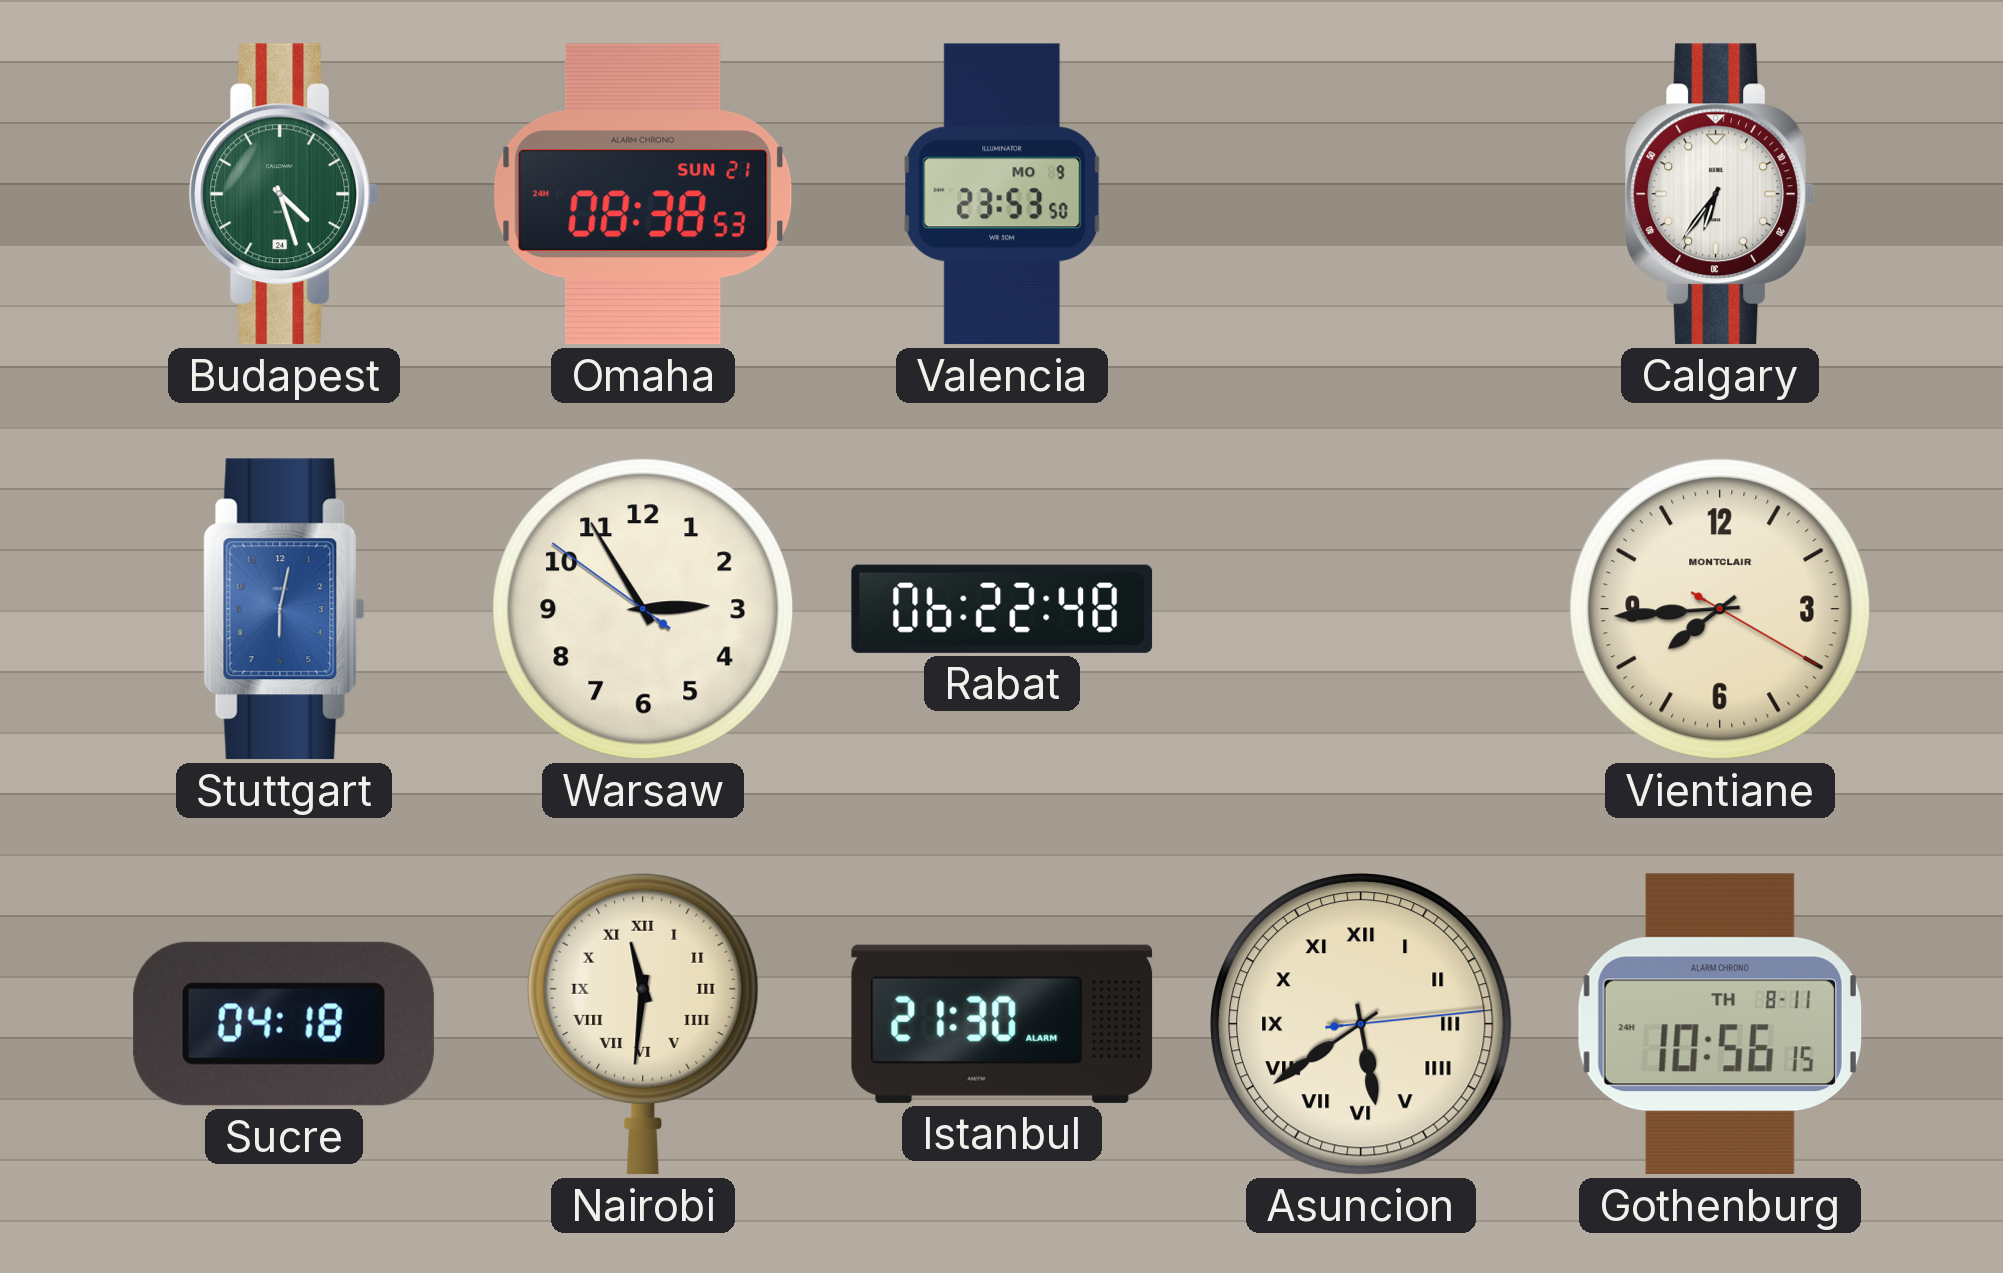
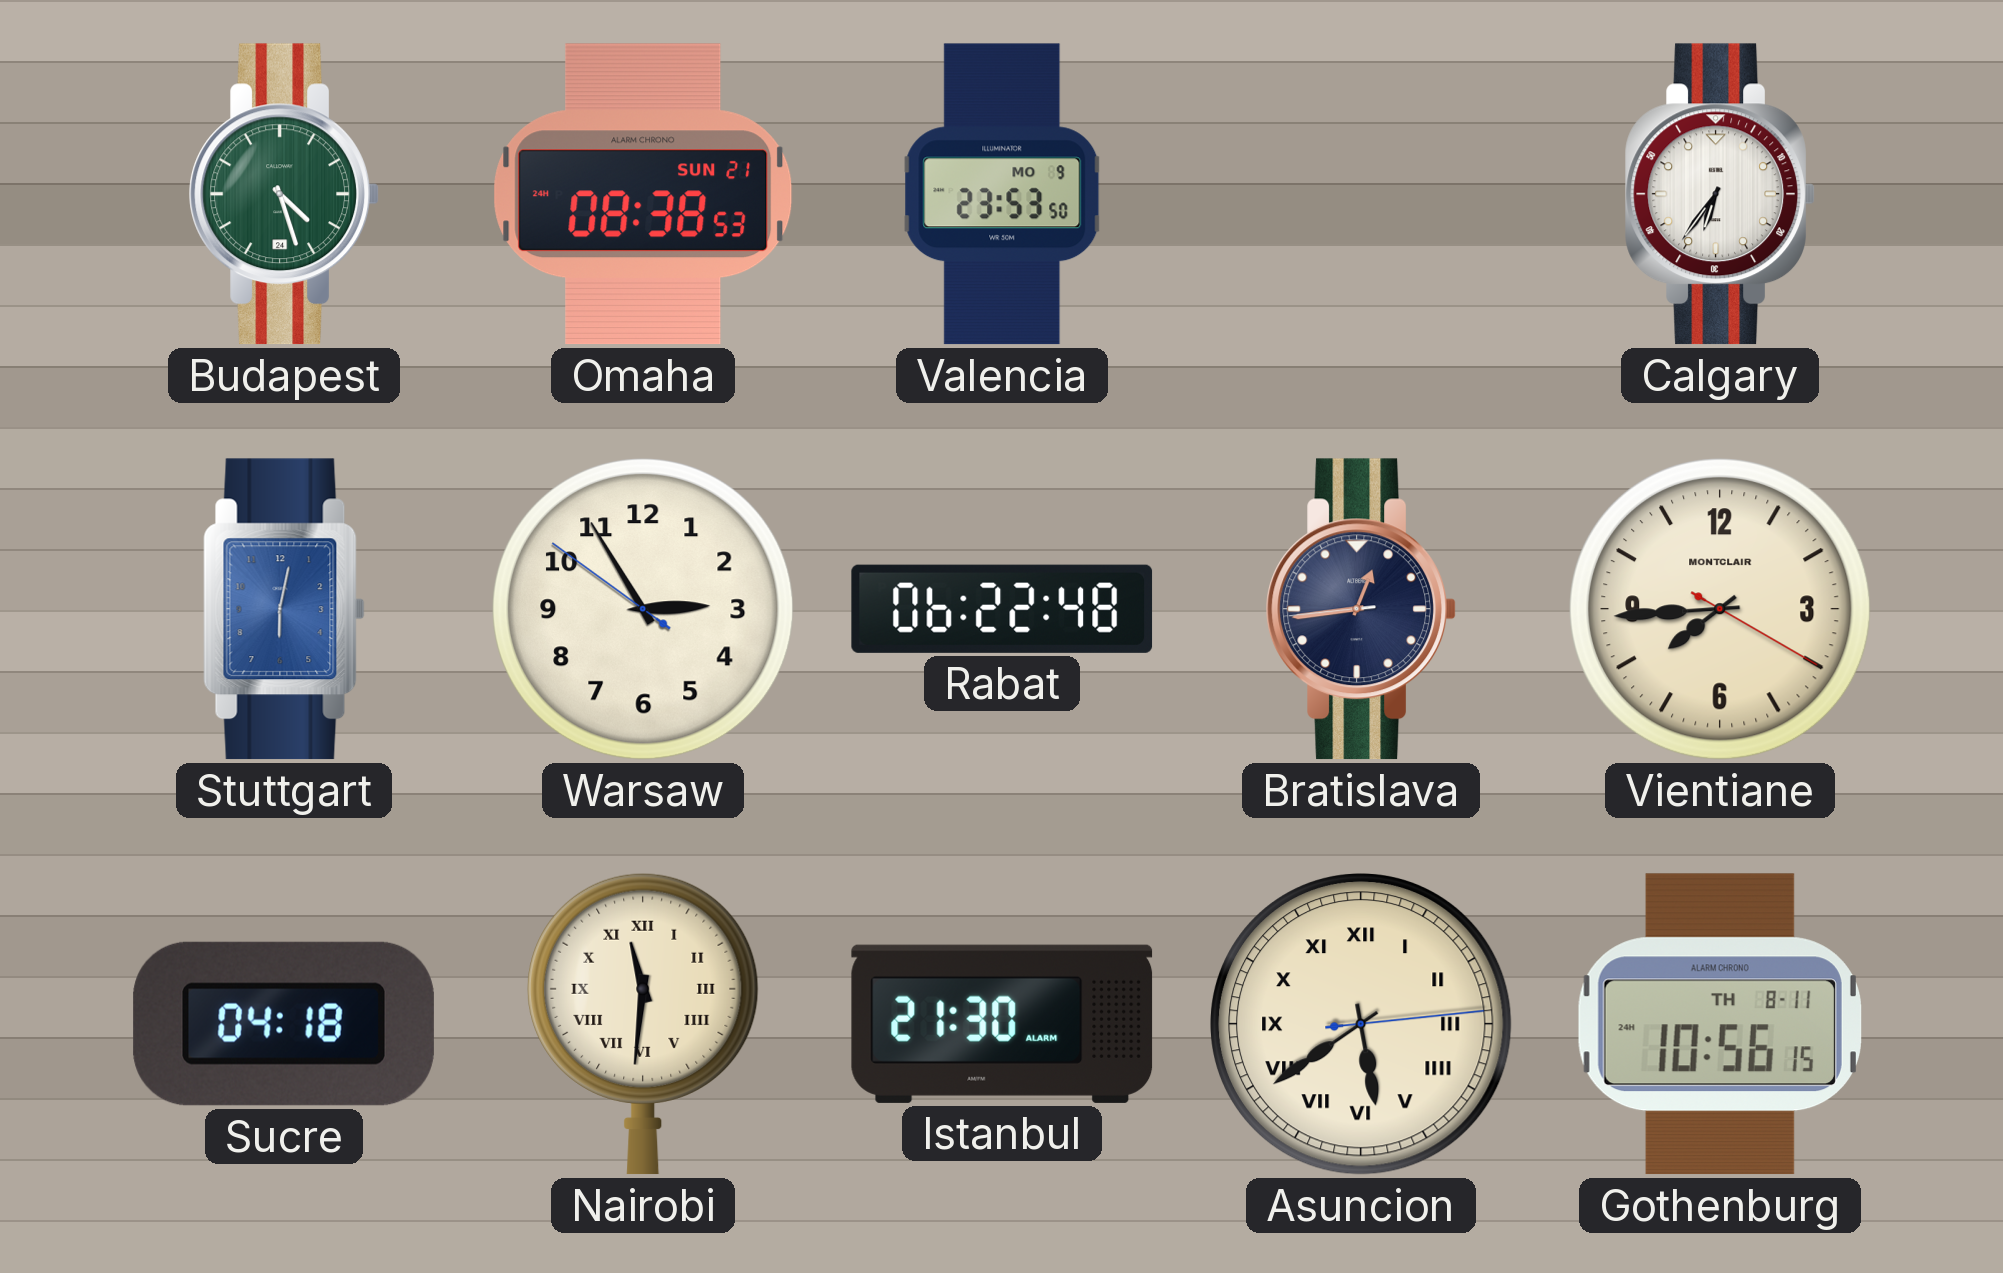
Bratislava: none -> 12:43
